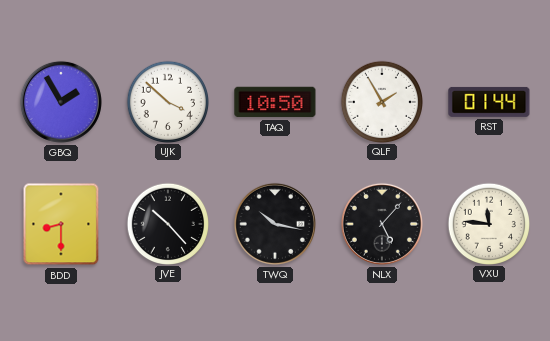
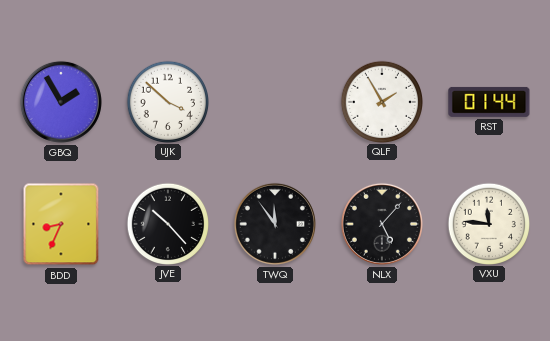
TAQ: 10:50 -> none
BDD: 8:30 -> 8:34
TWQ: 10:17 -> 11:54
